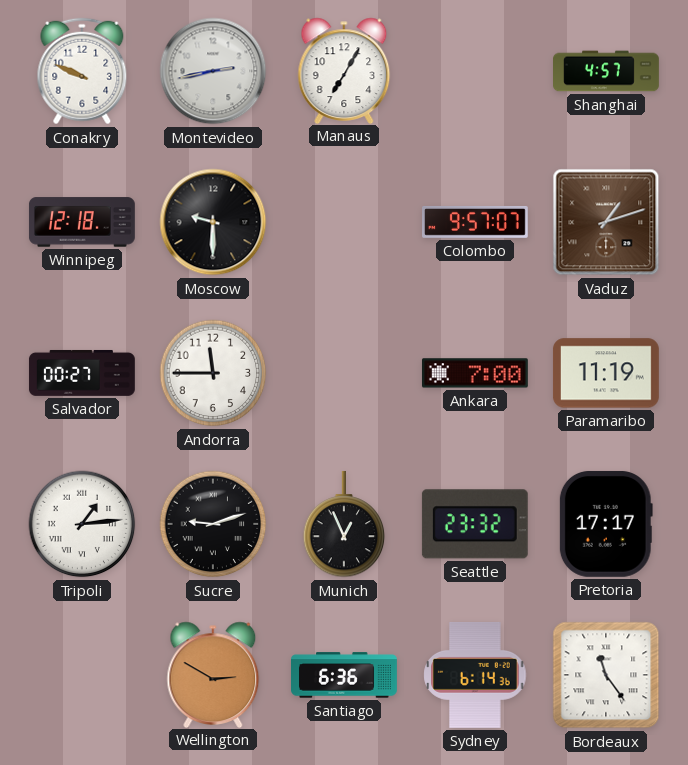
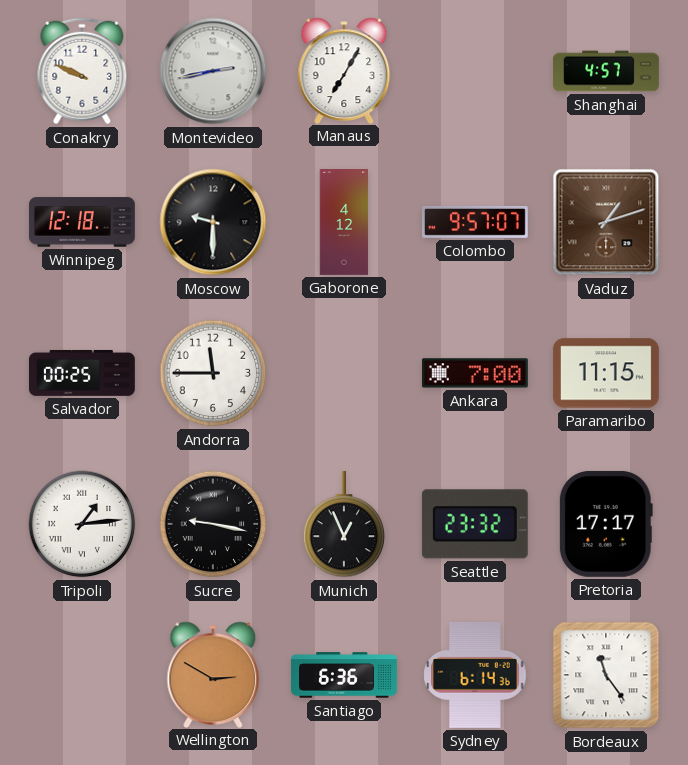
Gaborone: none -> 4:12
Salvador: 00:27 -> 00:25
Paramaribo: 11:19 -> 11:15
Sucre: 9:12 -> 9:17
